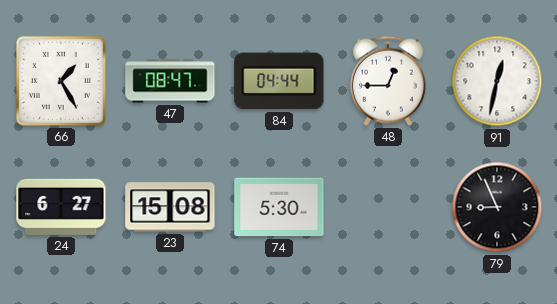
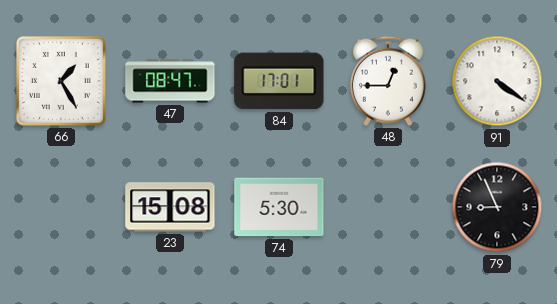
84: 04:44 -> 17:01
91: 12:32 -> 4:21
24: 6:27 -> none
